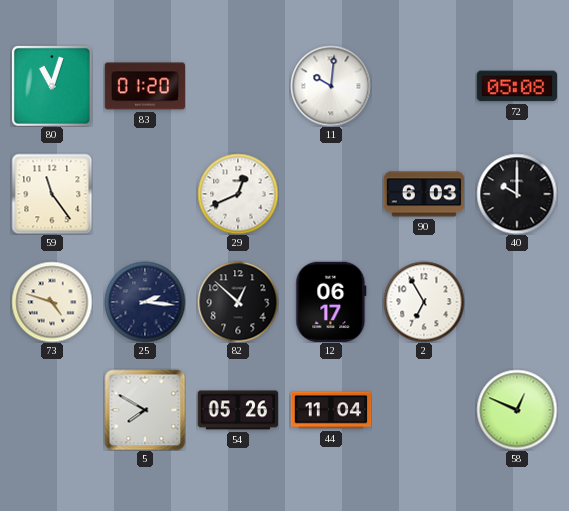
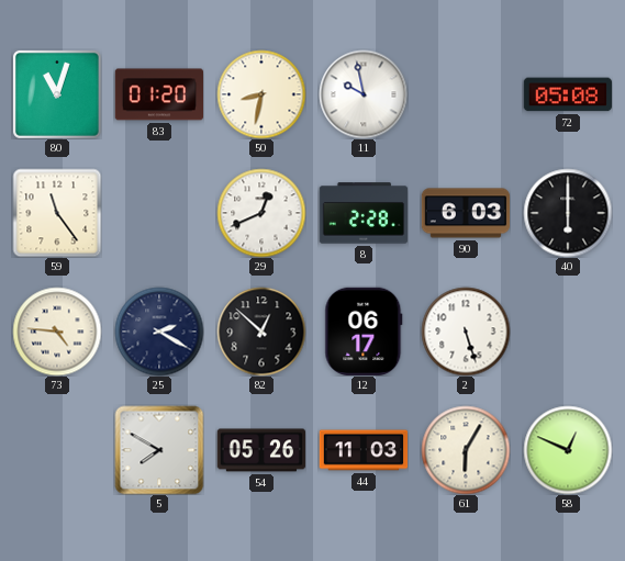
50: none -> 8:32
11: 10:01 -> 9:58
8: none -> 2:28
40: 10:00 -> 6:00
73: 4:48 -> 4:46
25: 2:16 -> 2:20
2: 6:55 -> 5:27
44: 11:04 -> 11:03
61: none -> 6:05
